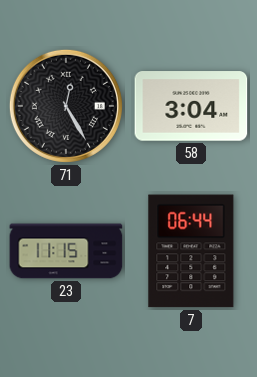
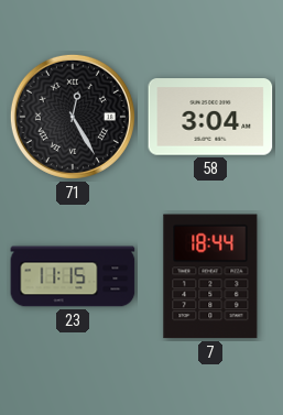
7: 06:44 -> 18:44
